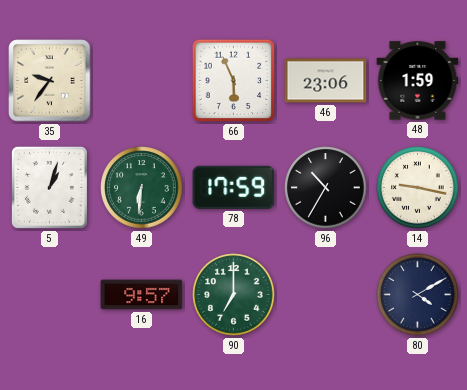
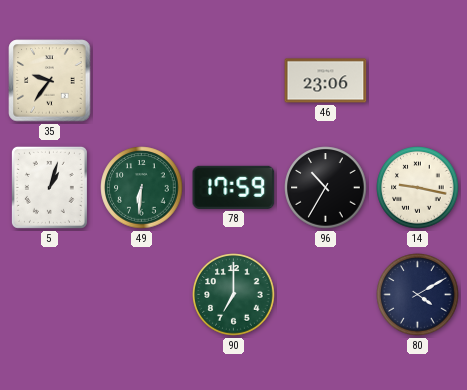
66: 5:56 -> none
48: 1:59 -> none
16: 9:57 -> none
